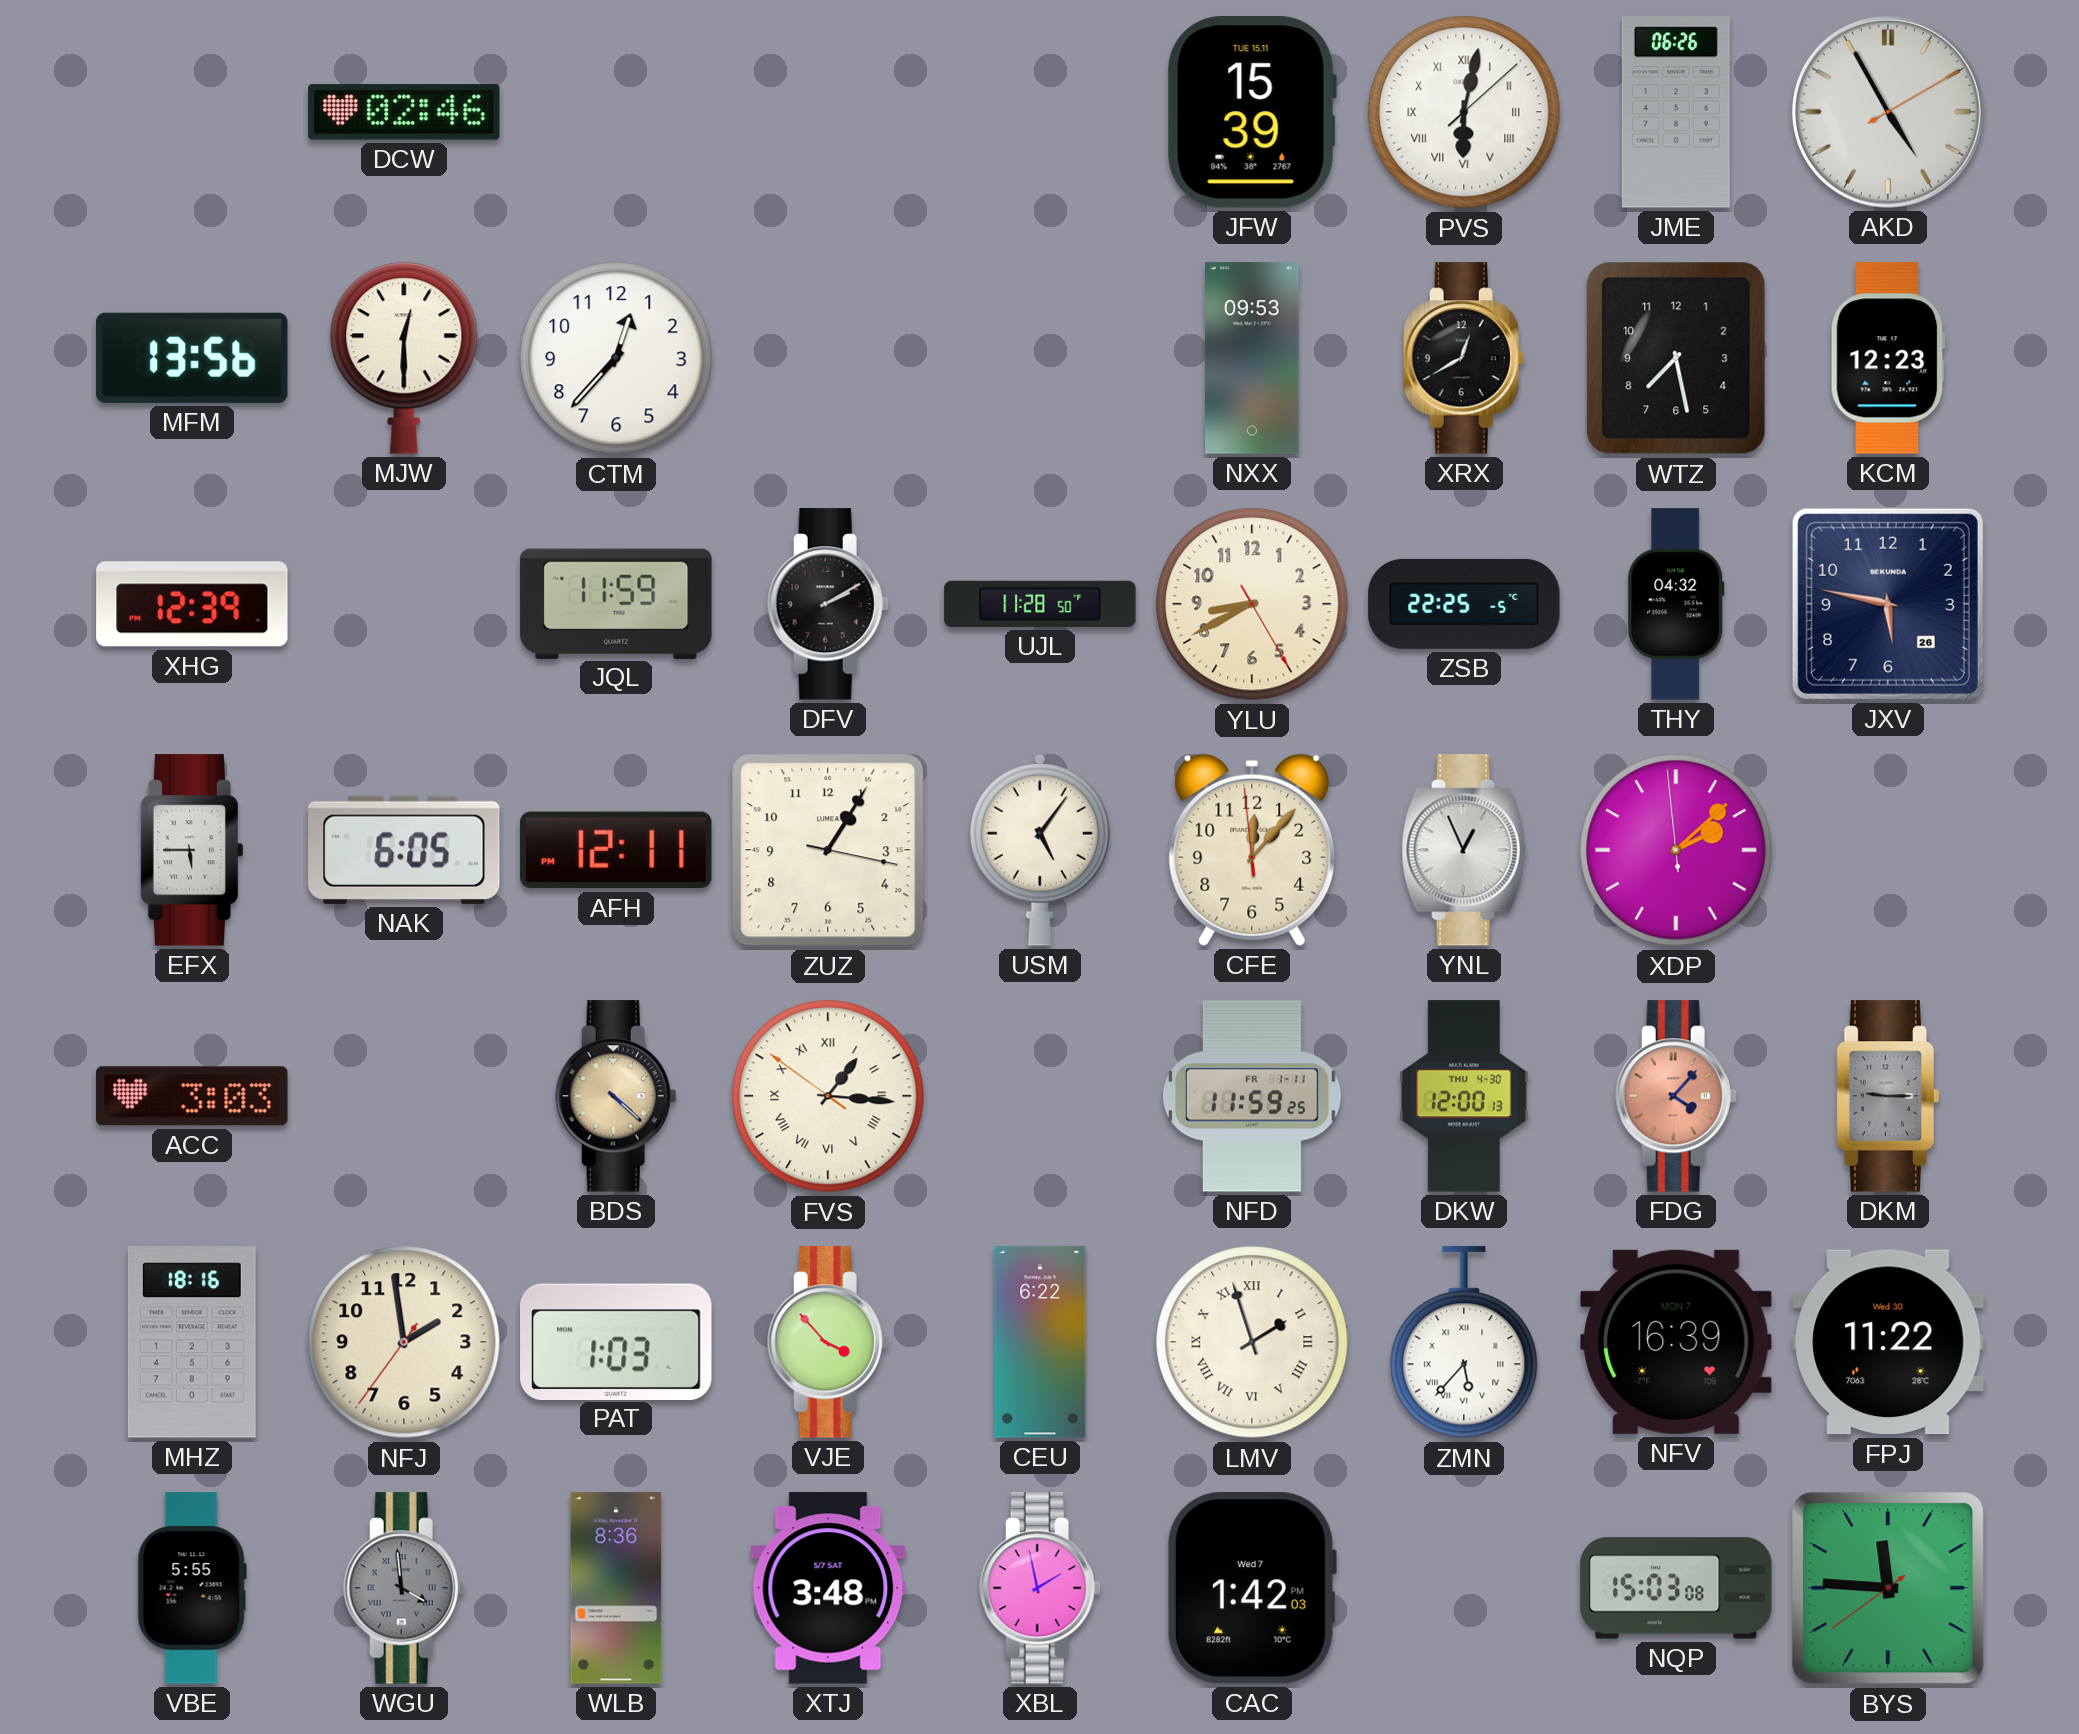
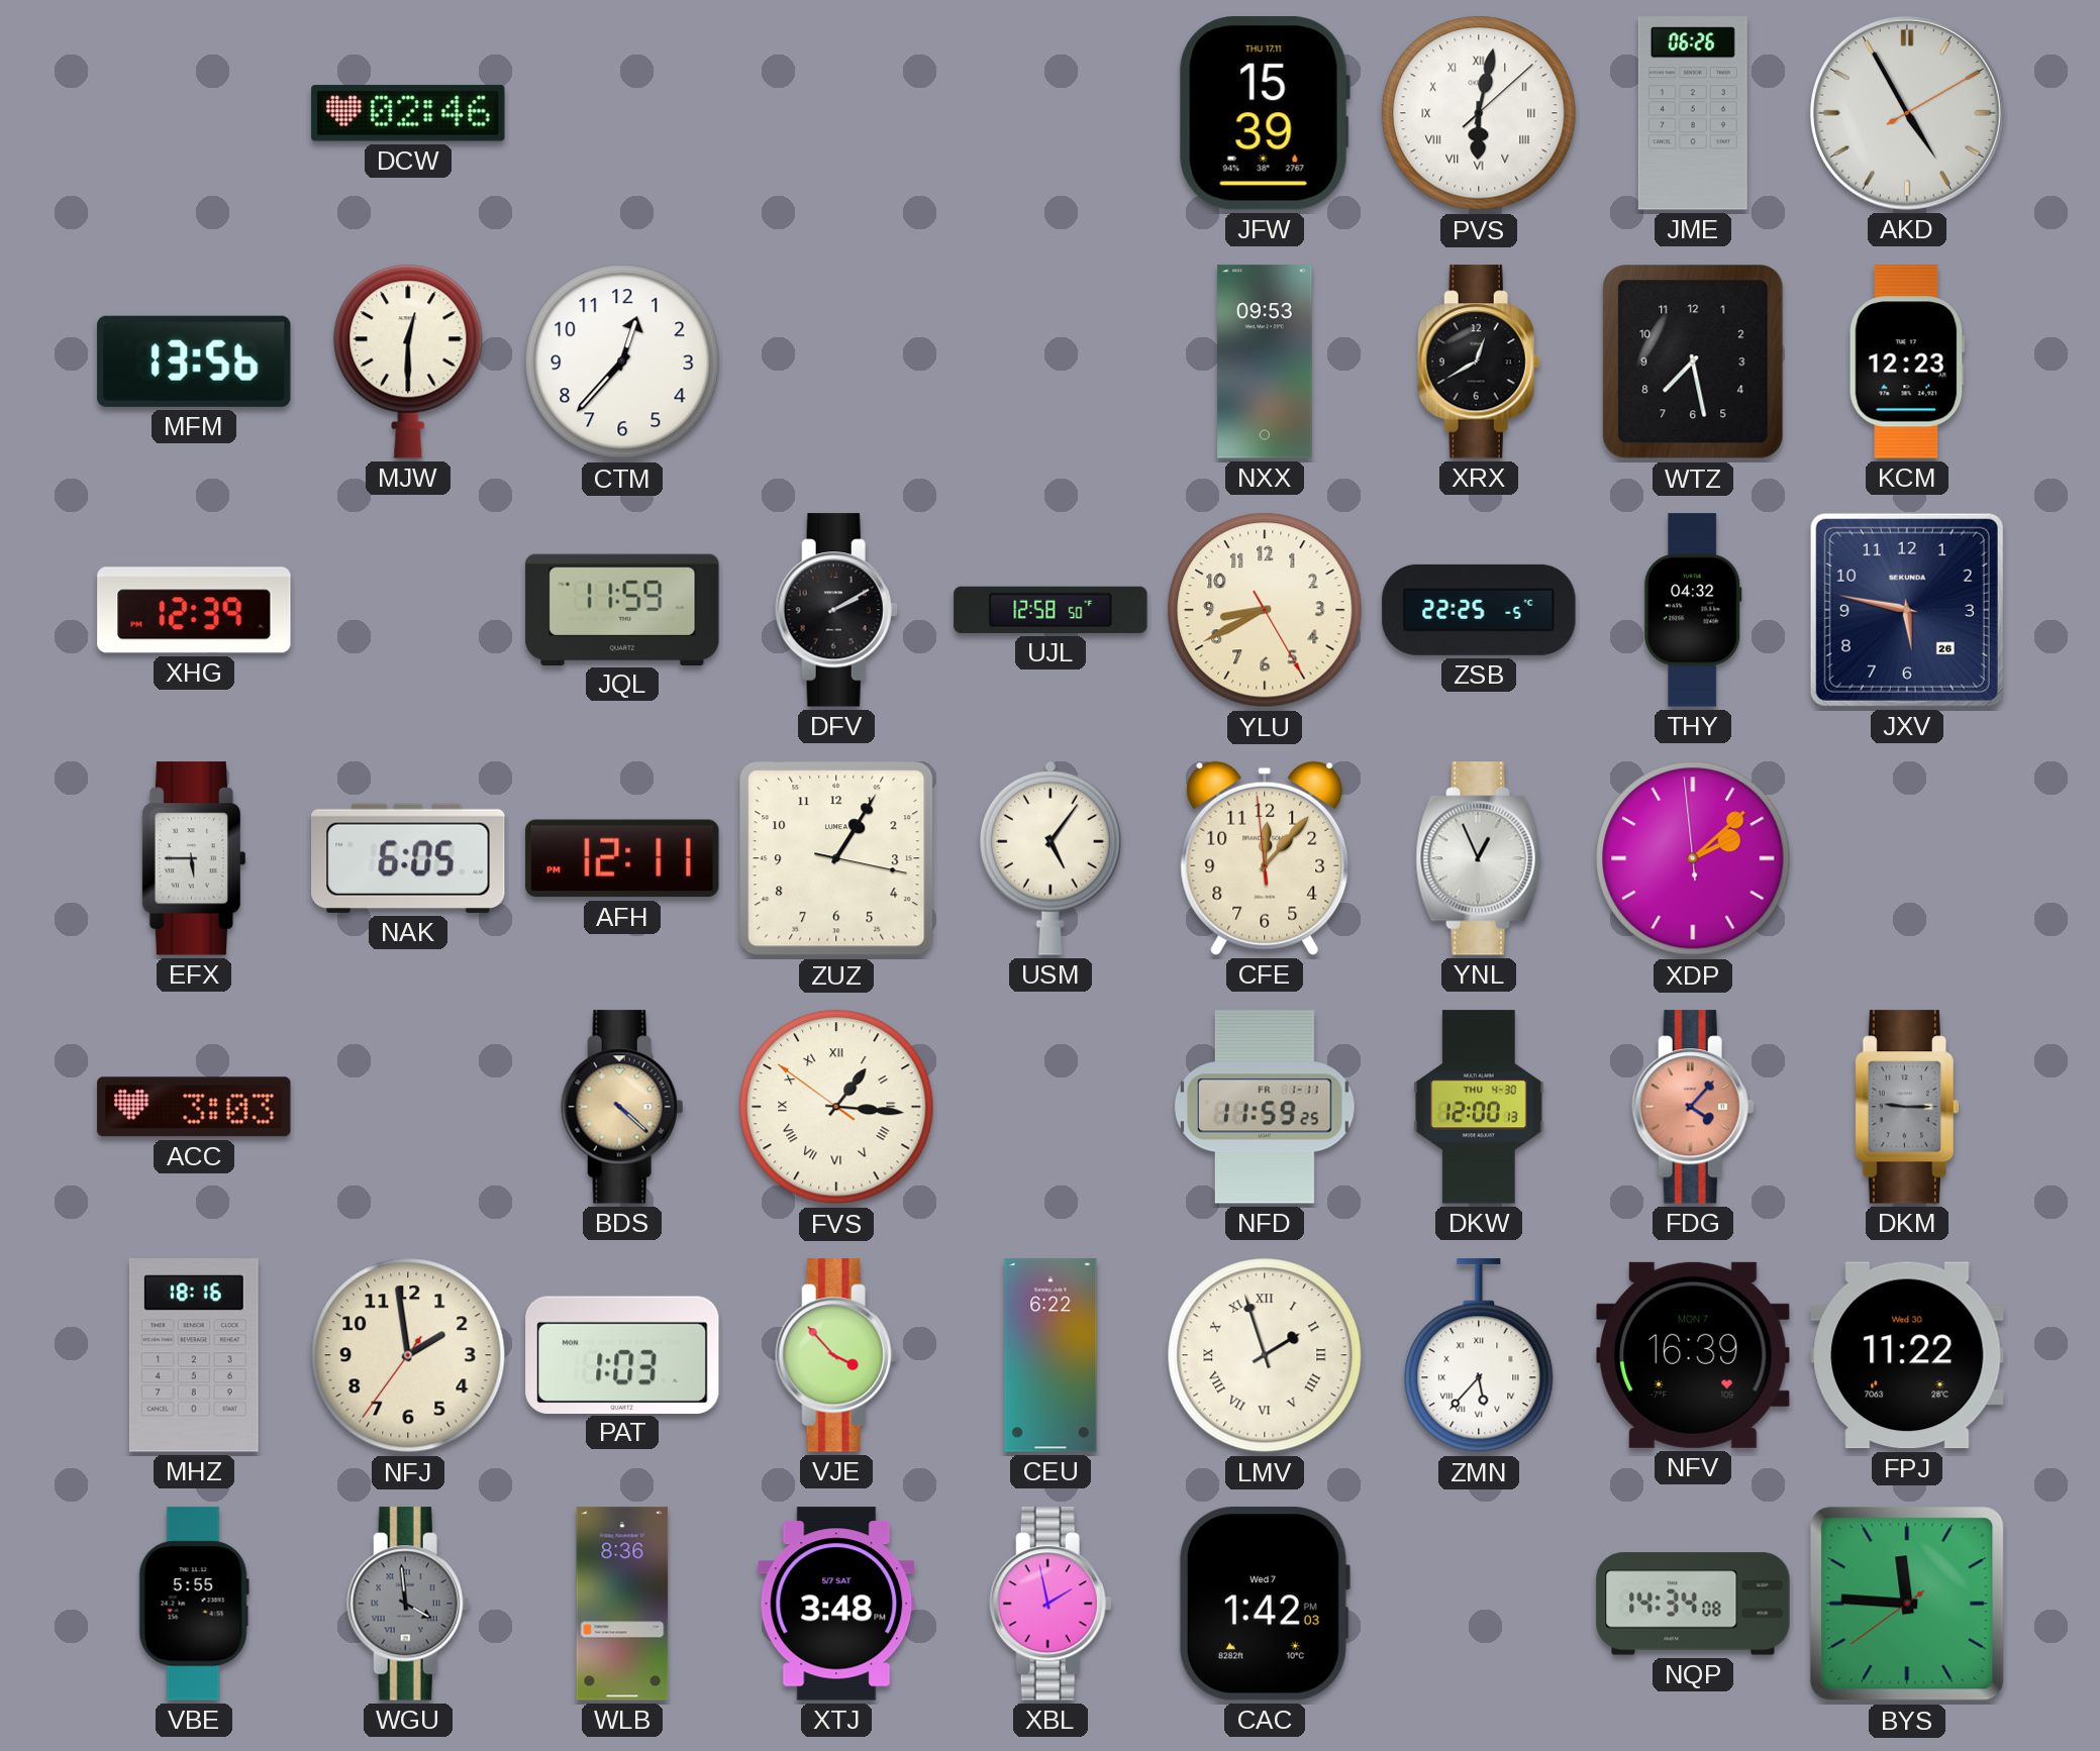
JFW date: TUE 15.11 -> THU 17.11
UJL: 11:28 -> 12:58
NQP: 15:03 -> 14:34
